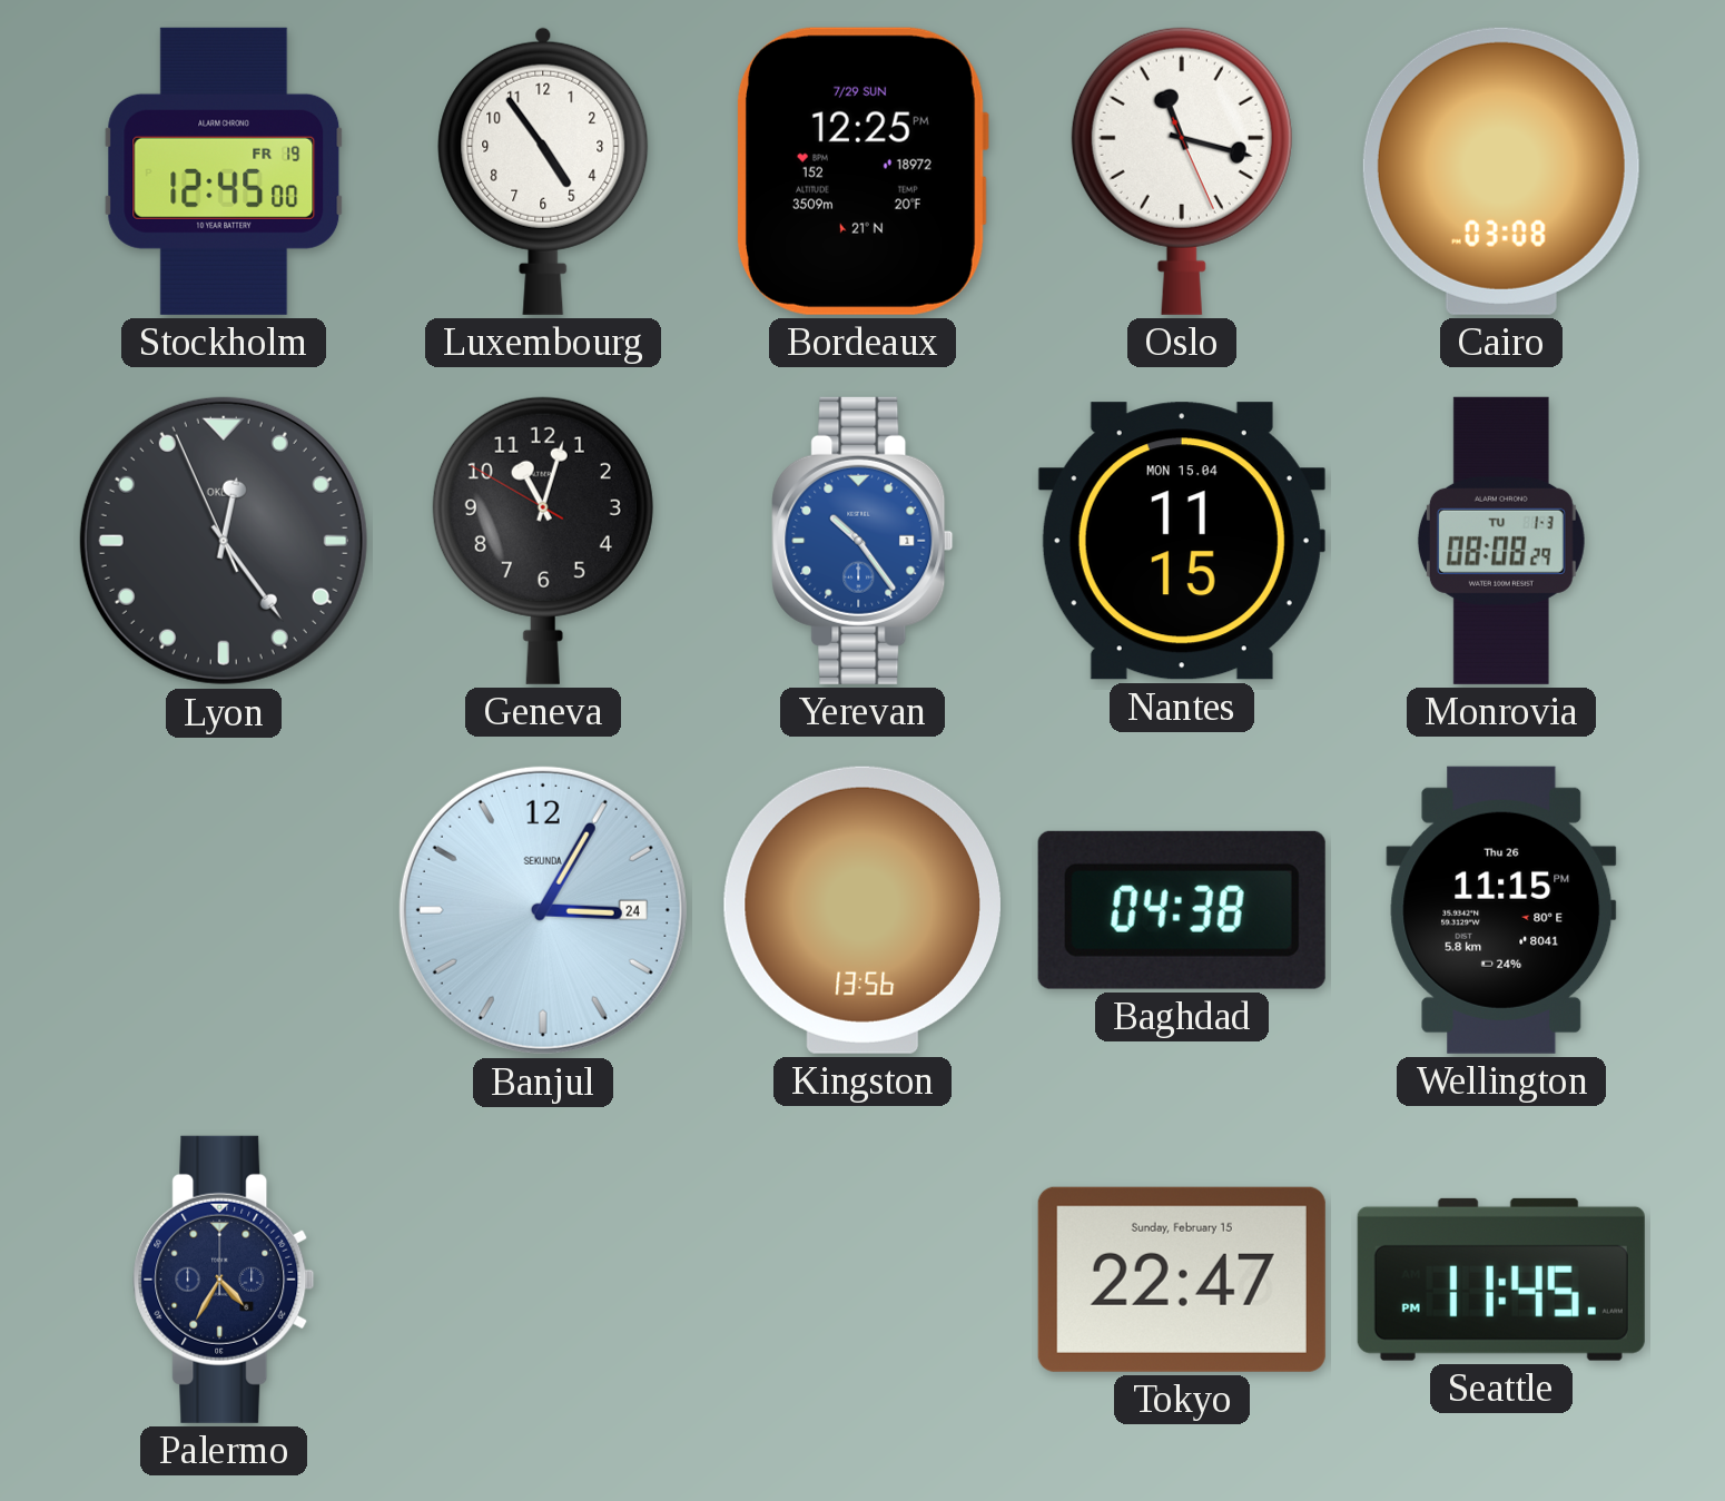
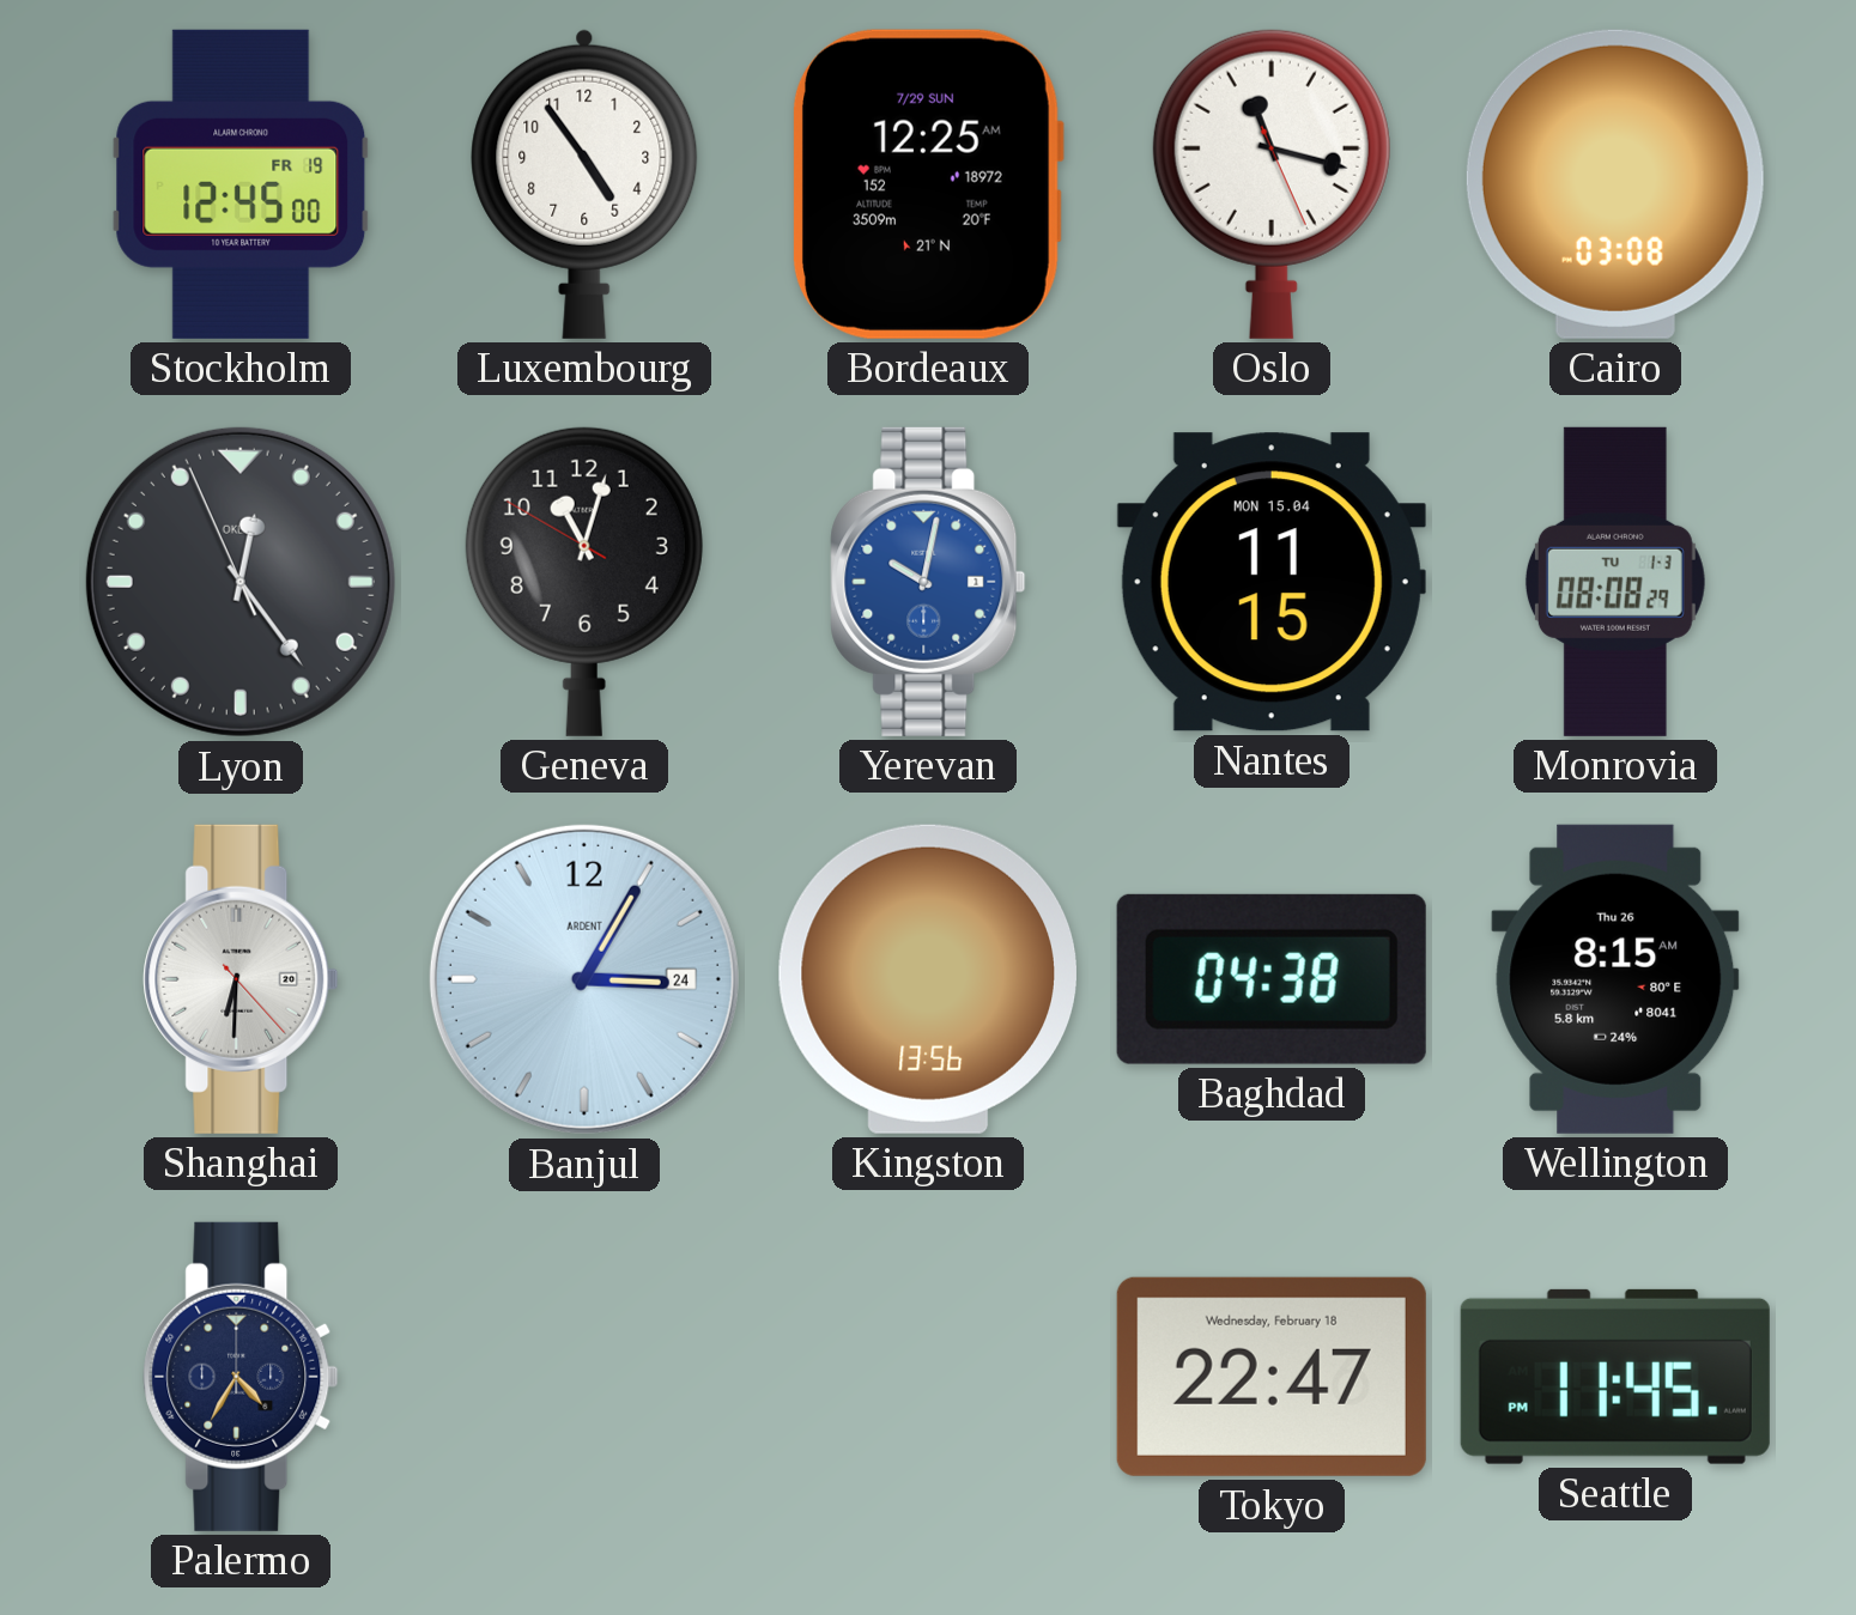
Bordeaux: 12:25 PM -> 12:25 AM
Yerevan: 10:24 -> 10:02
Shanghai: none -> 6:30
Banjul brand: SEKUNDA -> ARDENT
Wellington: 11:15 -> 8:15
Tokyo date: Sunday, February 15 -> Wednesday, February 18
